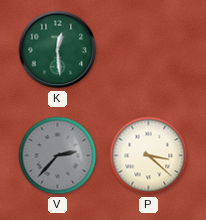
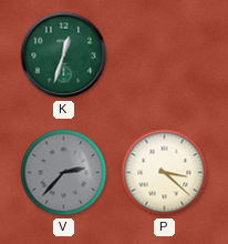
K: 12:29 -> 12:33
